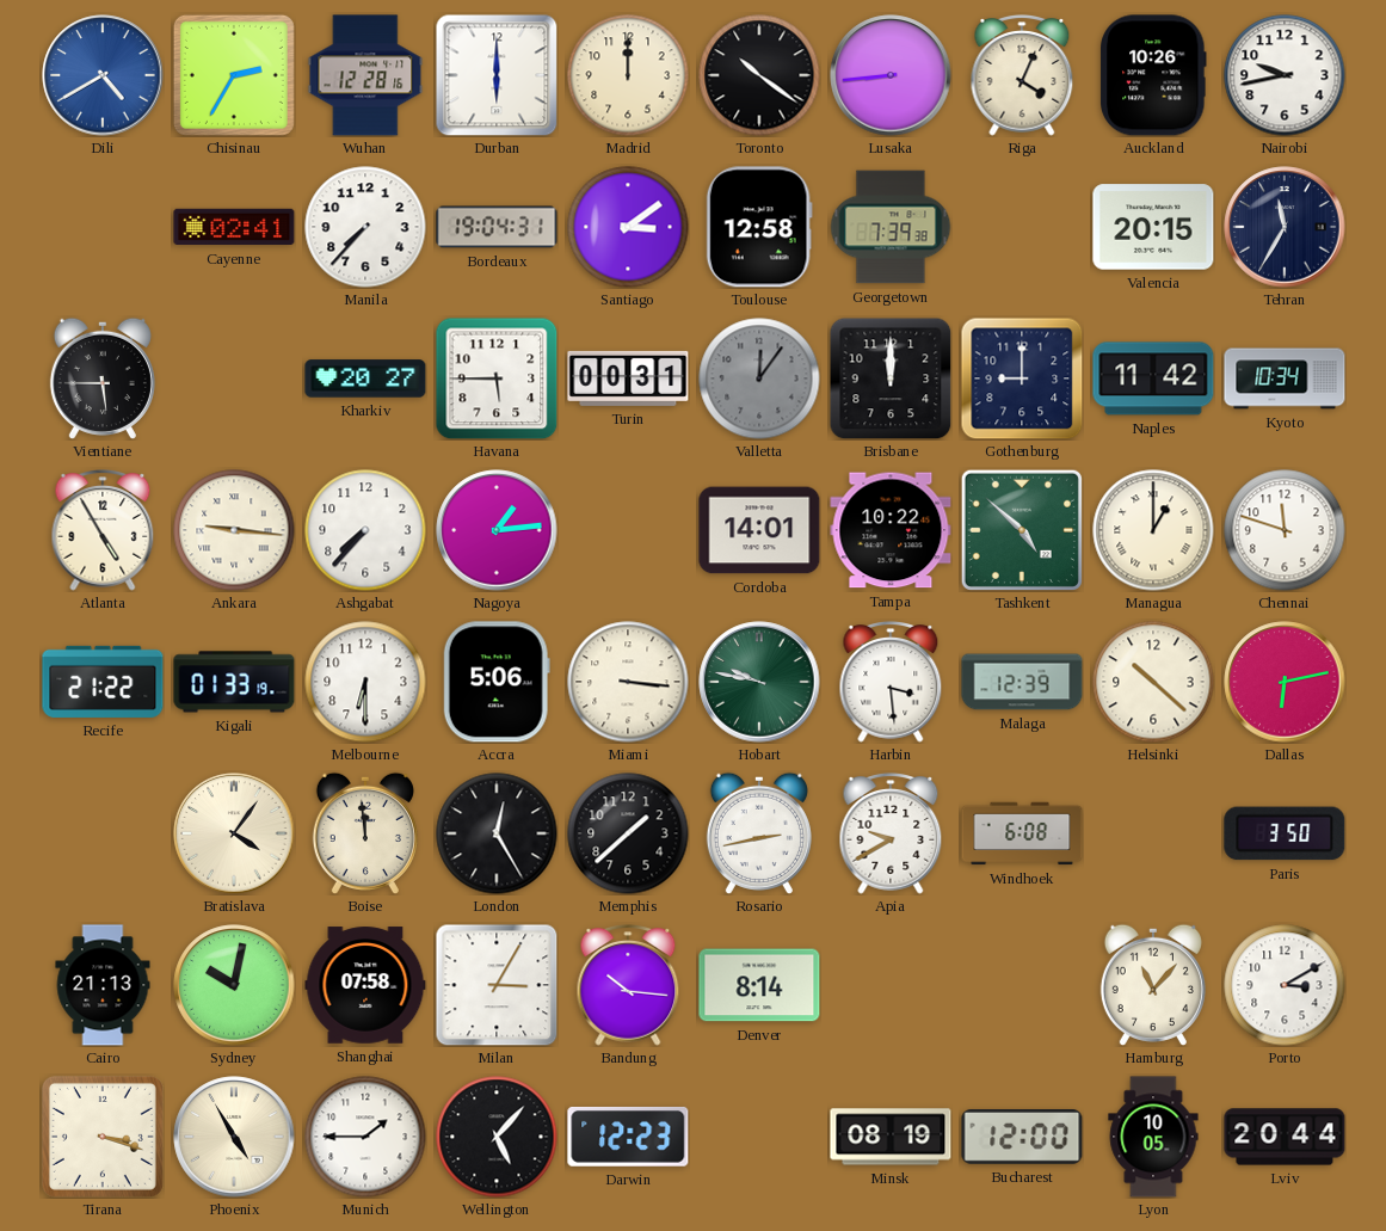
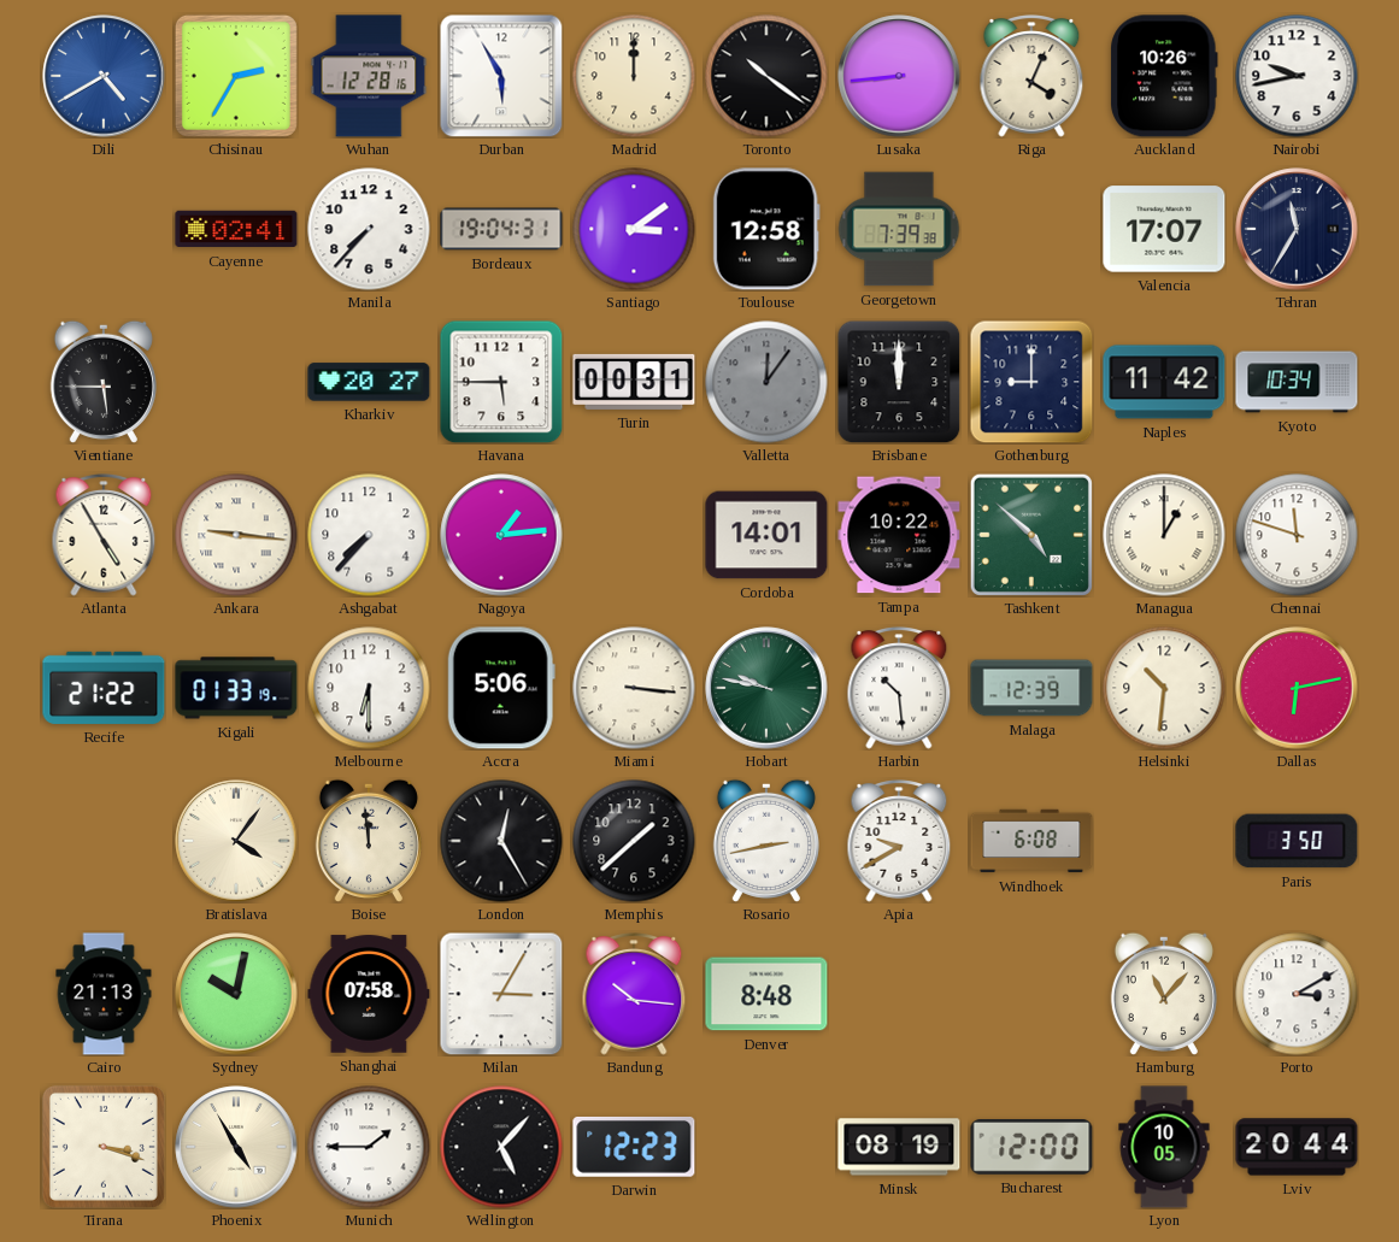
Durban: 6:00 -> 5:55
Valencia: 20:15 -> 17:07
Harbin: 3:29 -> 10:29
Helsinki: 10:22 -> 10:31
Denver: 8:14 -> 8:48
